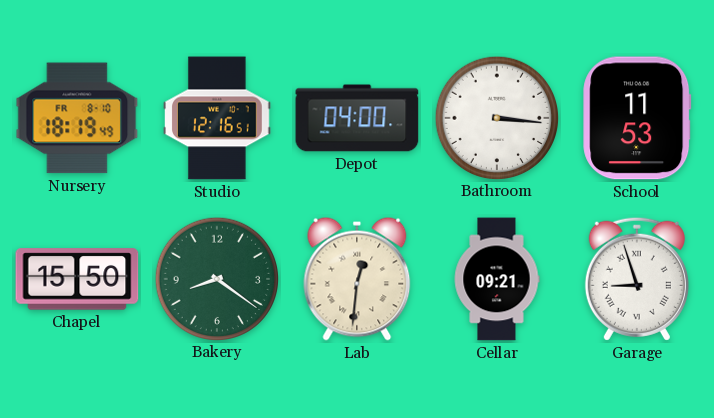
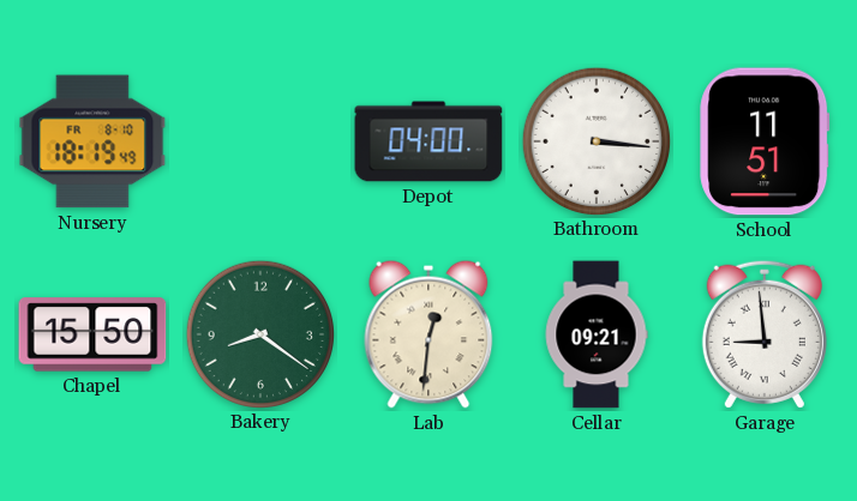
Studio: 12:16 -> none
School: 11:53 -> 11:51
Garage: 8:57 -> 8:59
